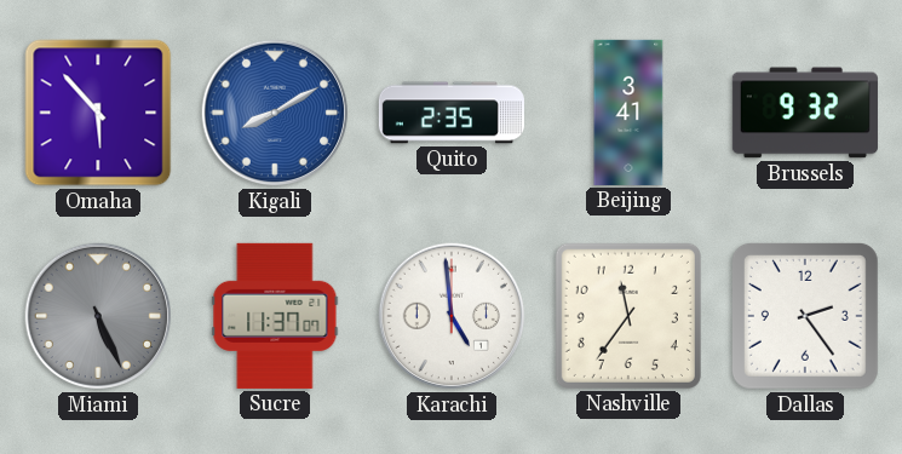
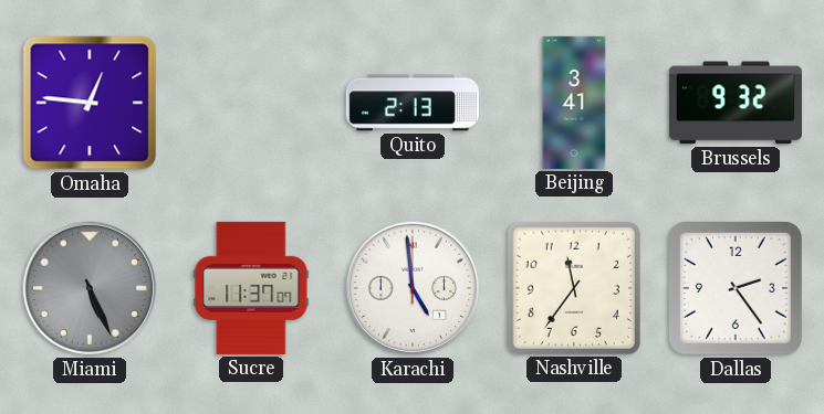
Omaha: 5:53 -> 12:46
Kigali: 8:10 -> none
Quito: 2:35 -> 2:13
